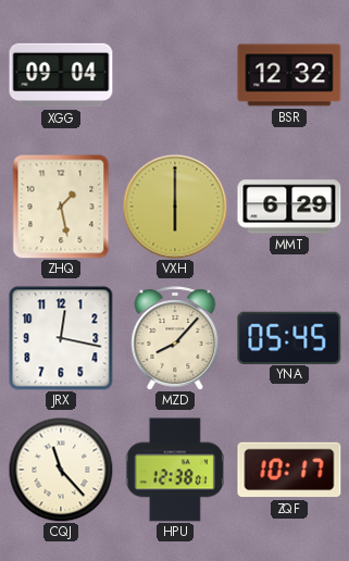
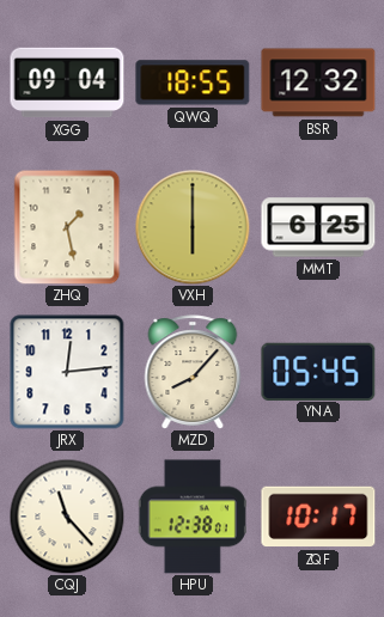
QWQ: none -> 18:55
MMT: 6:29 -> 6:25
JRX: 12:17 -> 12:14
